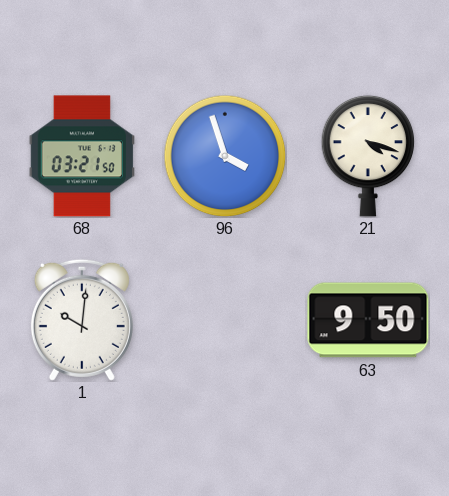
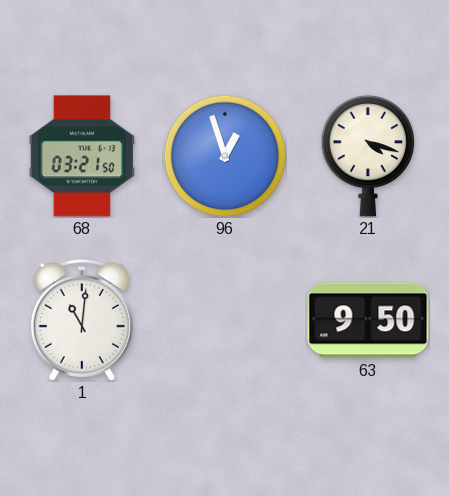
96: 3:57 -> 12:57
1: 10:01 -> 11:01
